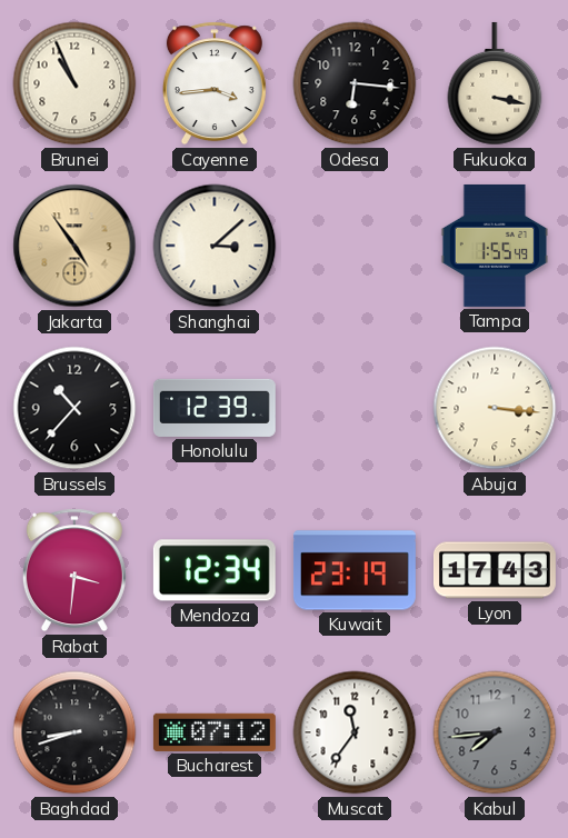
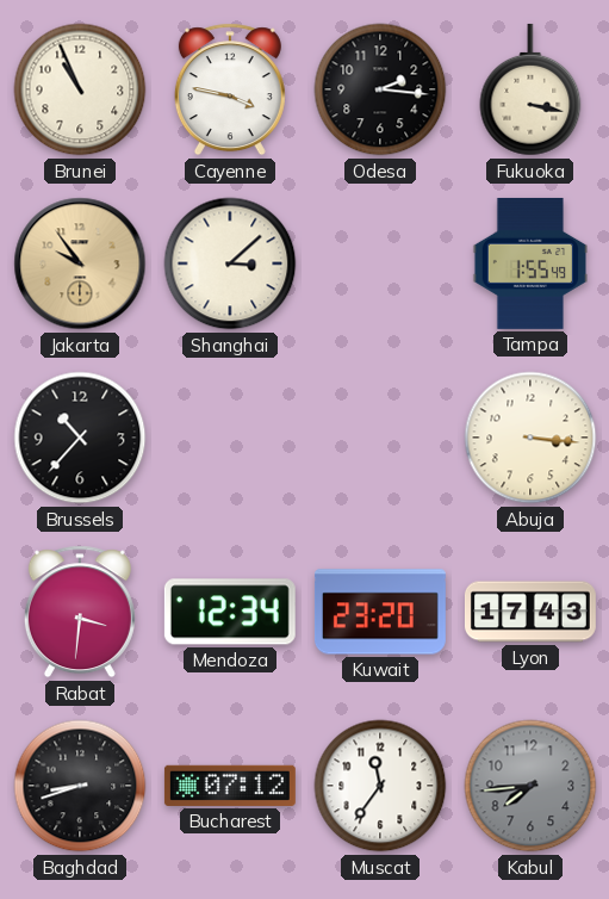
Cayenne: 3:44 -> 3:47
Odesa: 6:16 -> 2:16
Jakarta: 4:54 -> 9:54
Honolulu: 12:39 -> none
Kuwait: 23:19 -> 23:20
